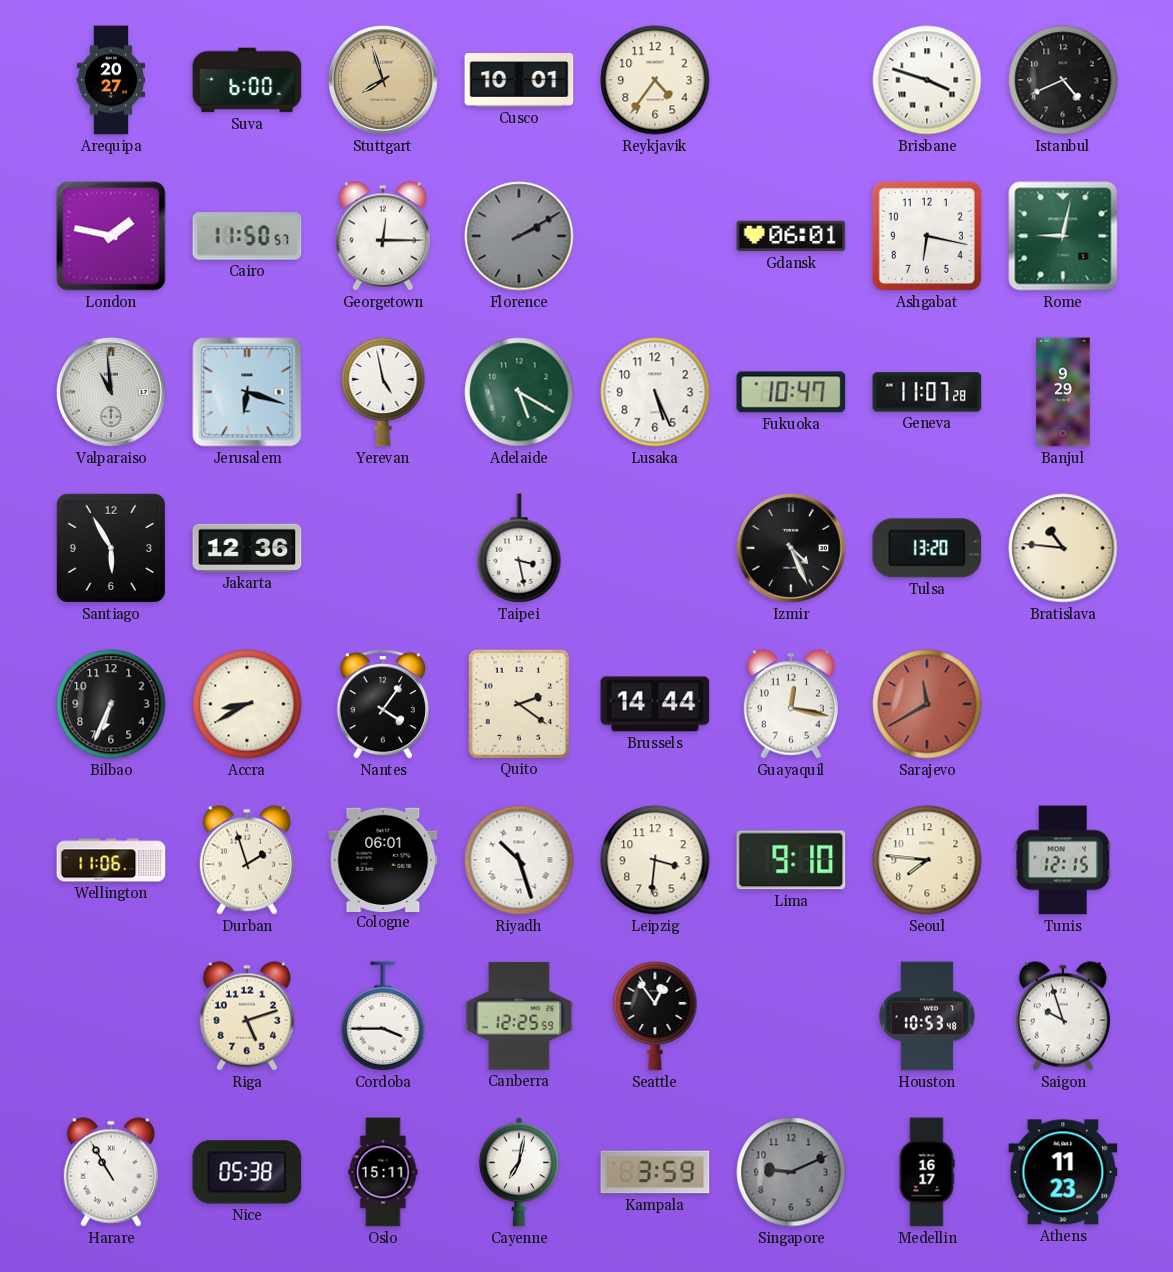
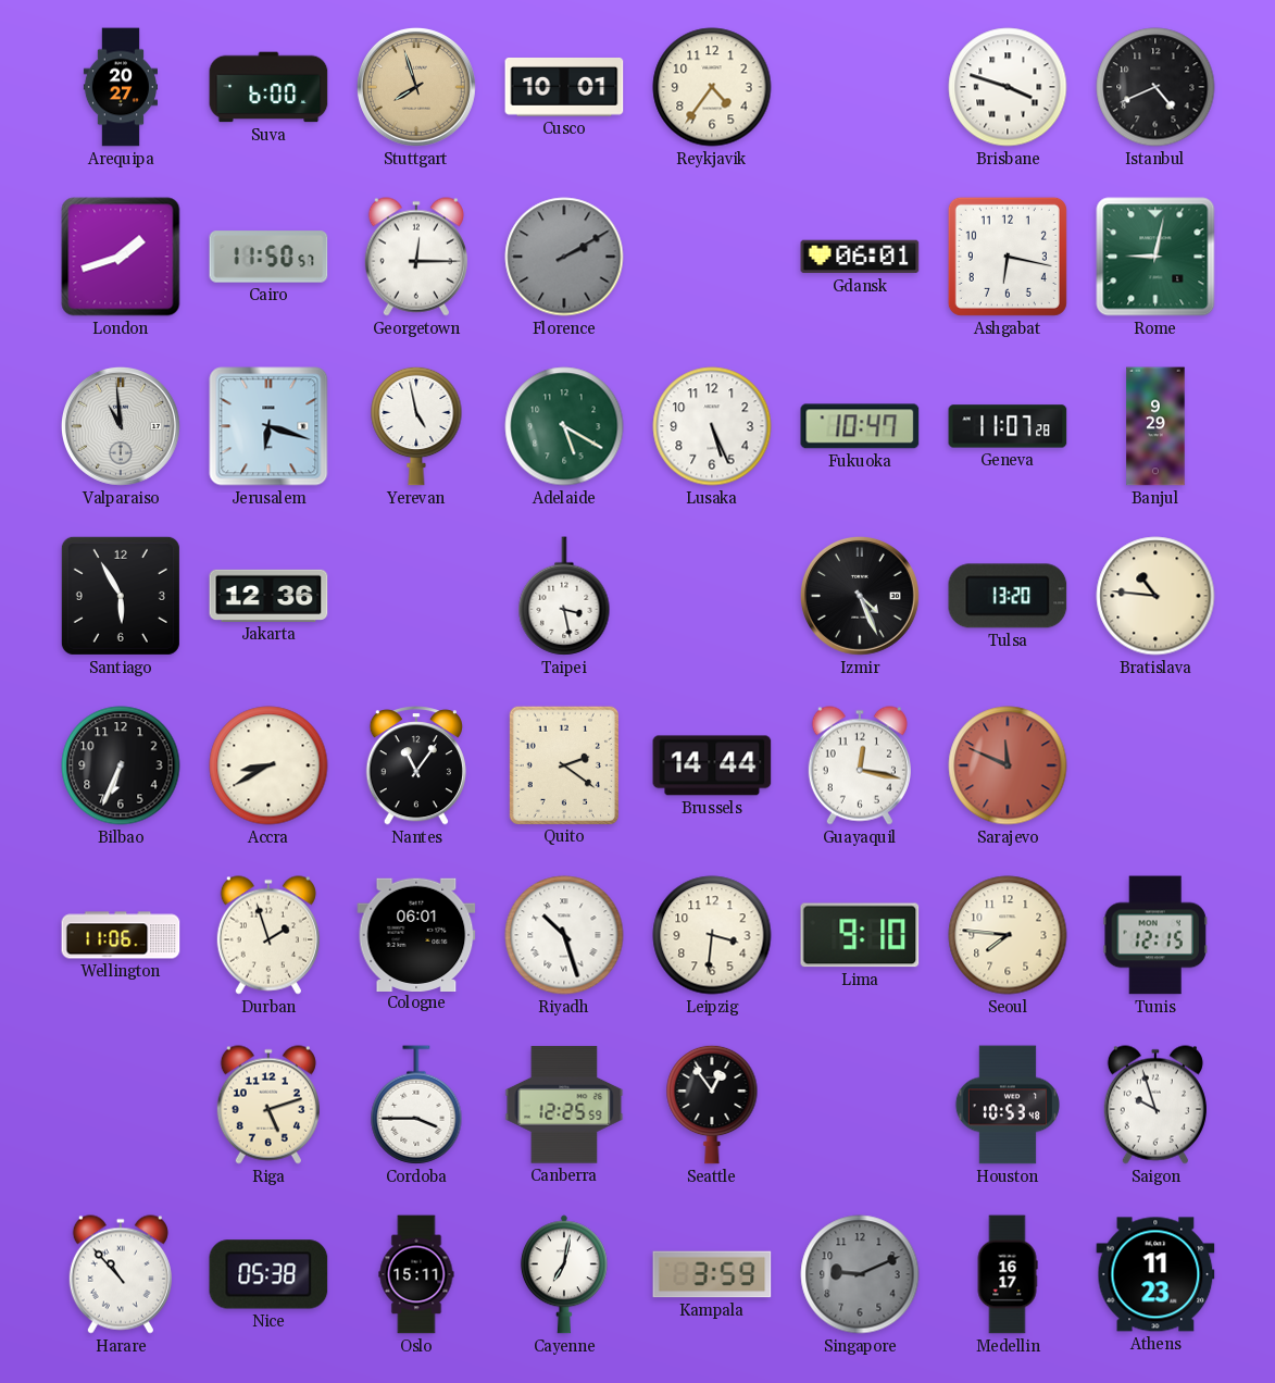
London: 1:47 -> 1:42
Nantes: 4:06 -> 11:06
Sarajevo: 11:40 -> 11:49
Harare: 10:55 -> 10:53
